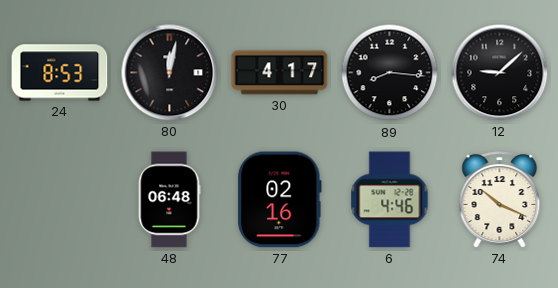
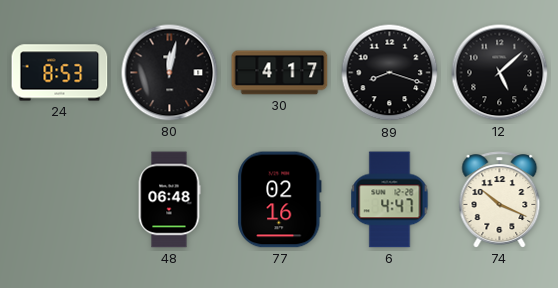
89: 8:16 -> 8:18
12: 9:08 -> 5:08
6: 4:46 -> 4:47
